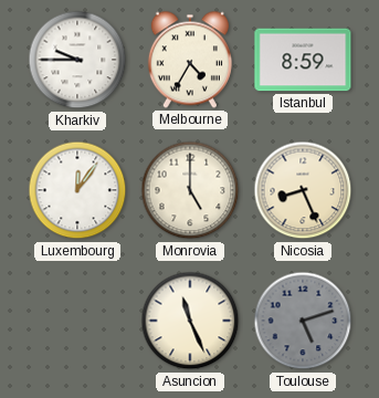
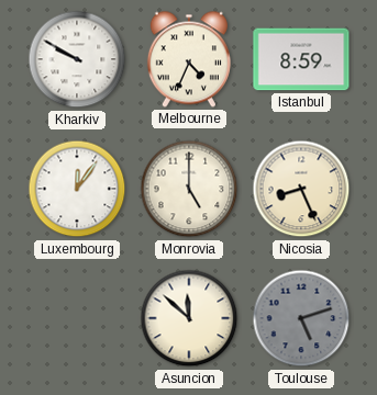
Kharkiv: 9:45 -> 9:50
Melbourne: 4:35 -> 4:34
Asuncion: 11:26 -> 11:52
